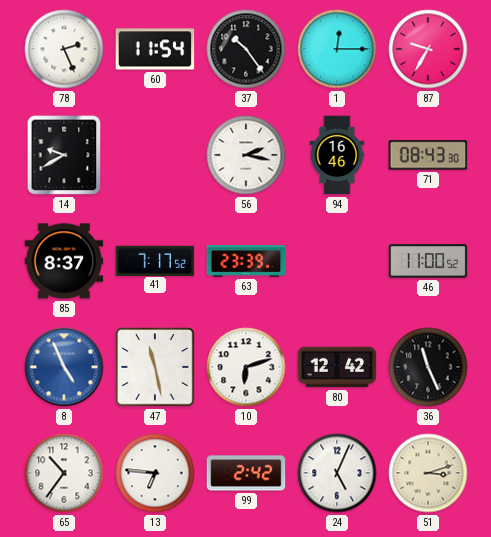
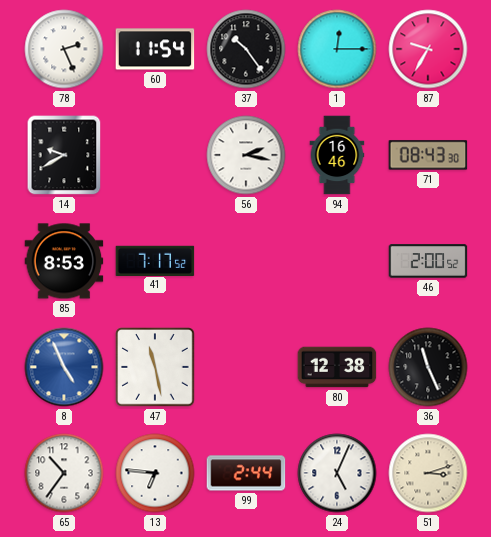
85: 8:37 -> 8:53
63: 23:39 -> none
46: 11:00 -> 2:00
10: 6:12 -> none
80: 12:42 -> 12:38
99: 2:42 -> 2:44
